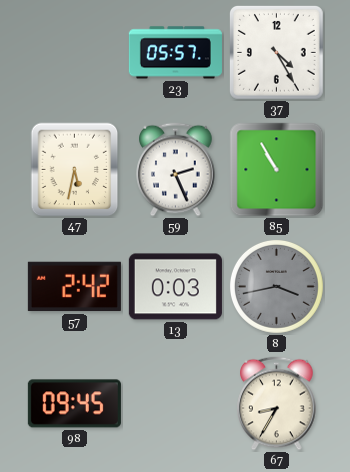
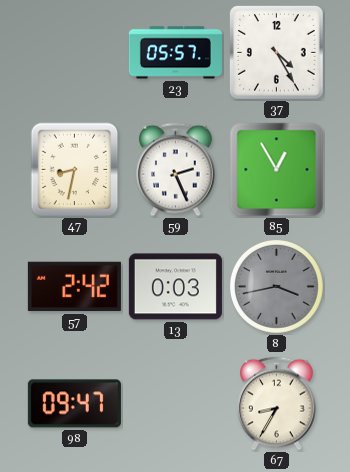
47: 5:32 -> 8:32
85: 10:55 -> 12:55
98: 09:45 -> 09:47
